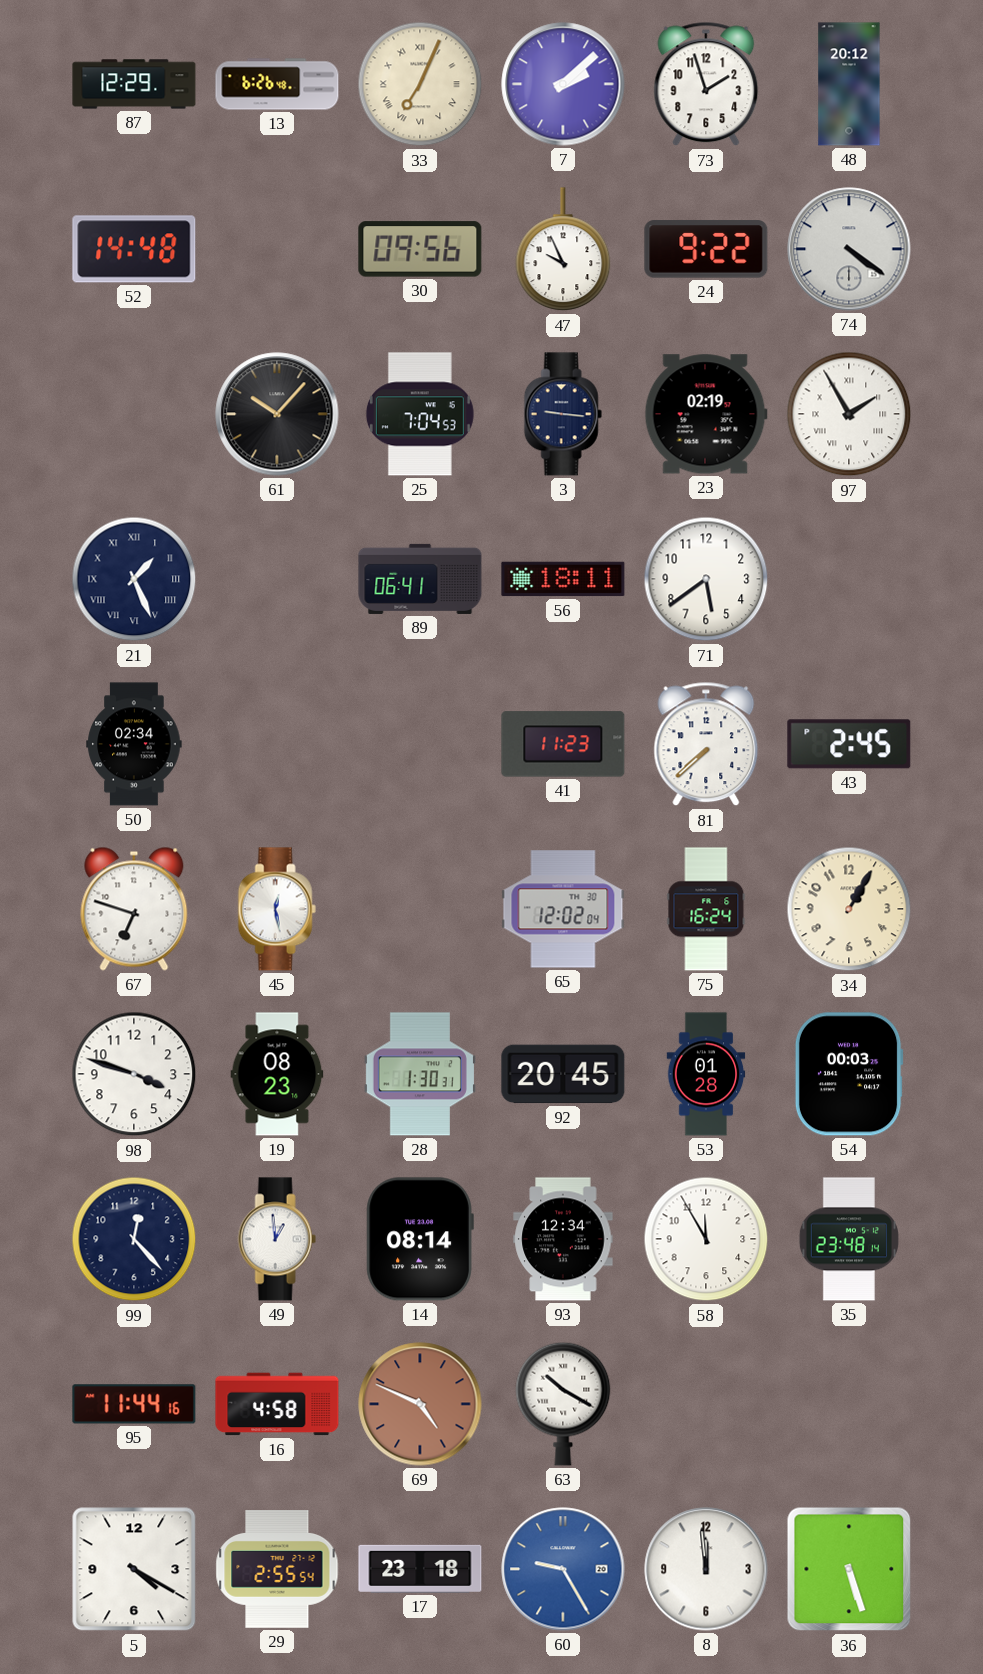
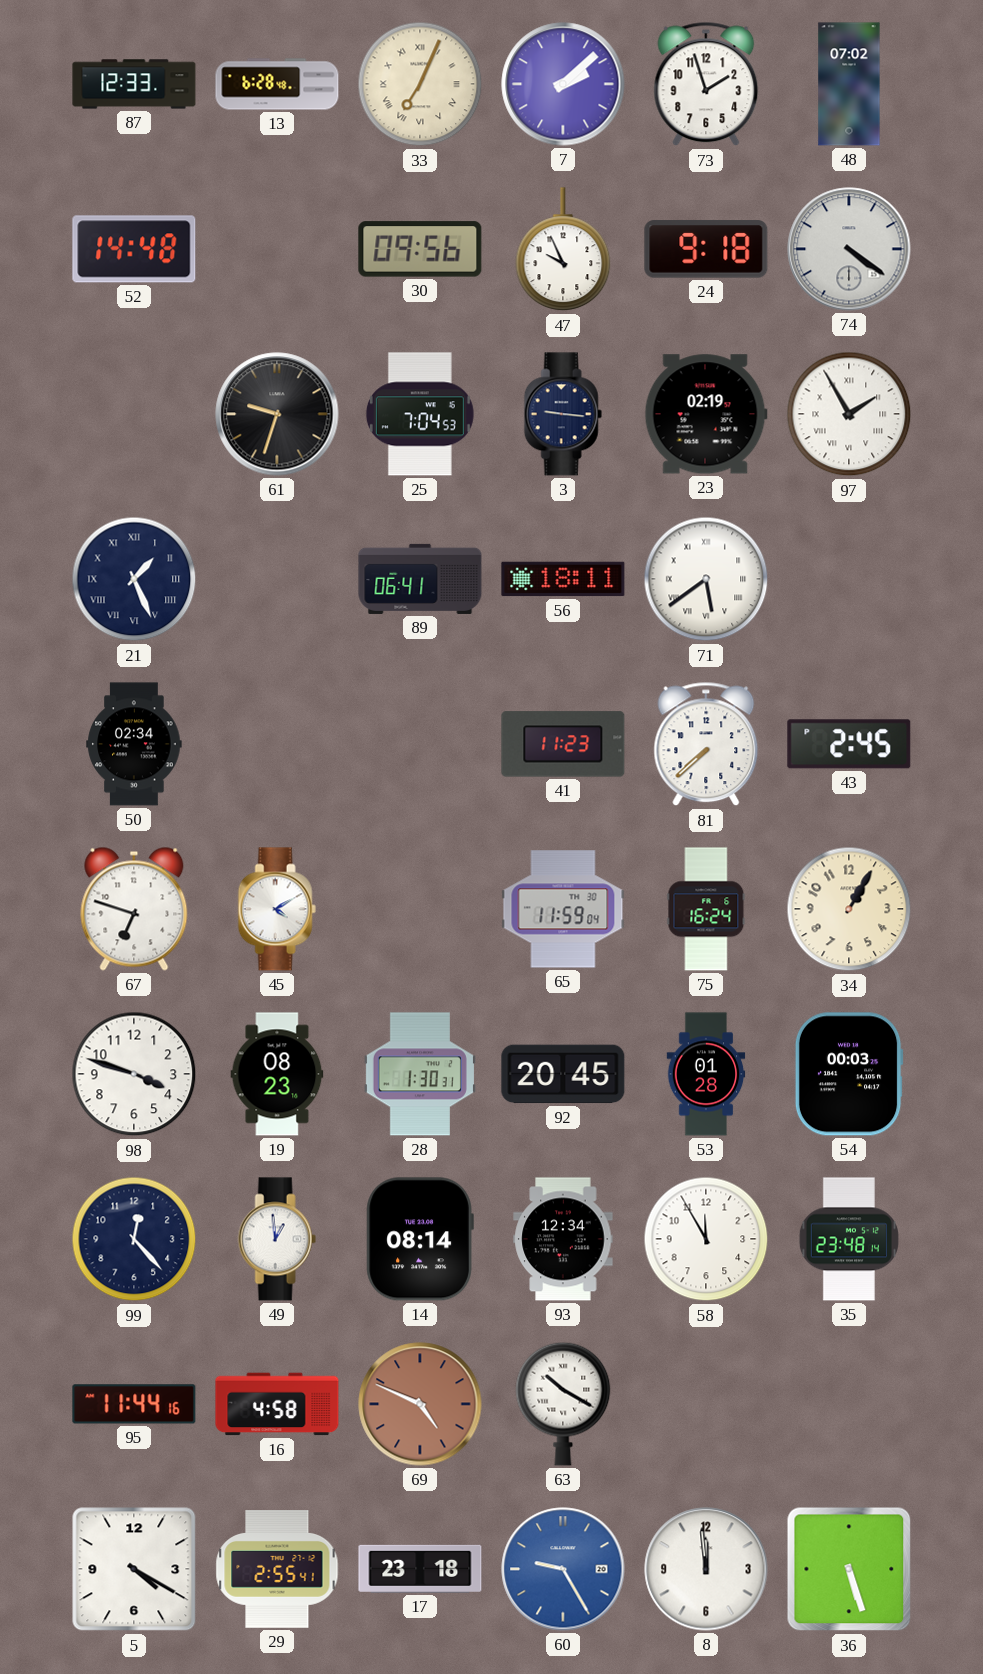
87: 12:29 -> 12:33
13: 6:26 -> 6:28
48: 20:12 -> 07:02
24: 9:22 -> 9:18
61: 10:07 -> 9:33
71 numerals: Arabic -> Roman
45: 12:28 -> 4:10
65: 12:02 -> 11:59
29: 2:55:54 -> 2:55:41
